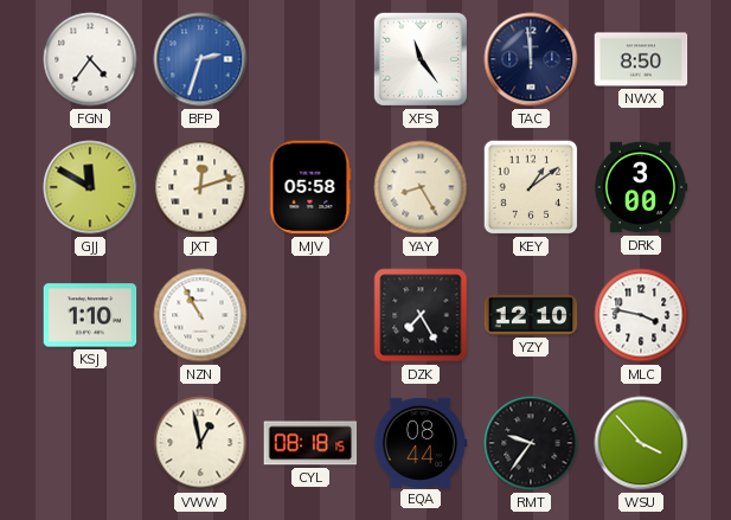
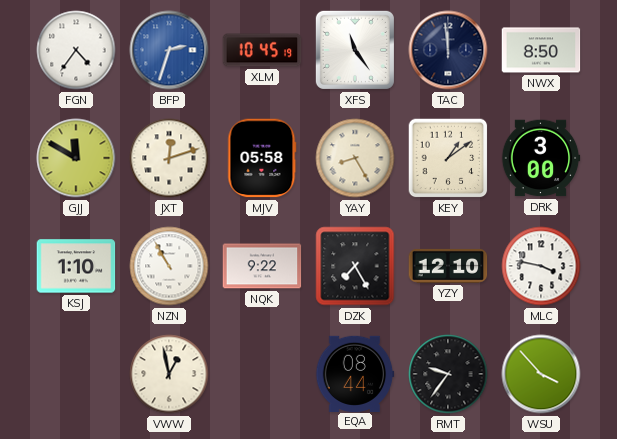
XLM: none -> 10:45
NQK: none -> 9:22
CYL: 08:18 -> none
